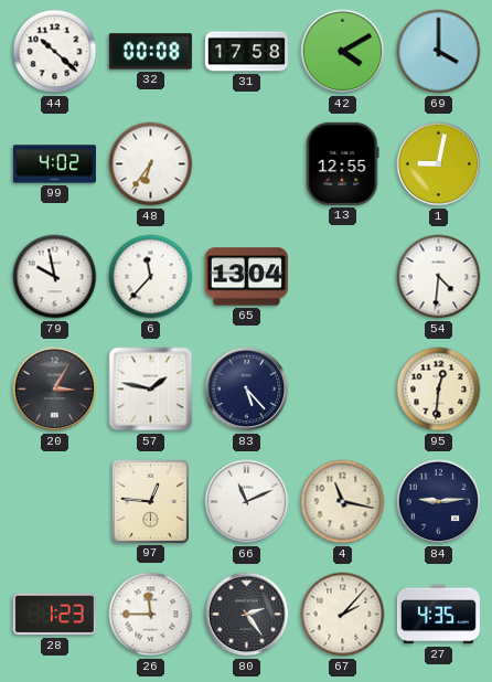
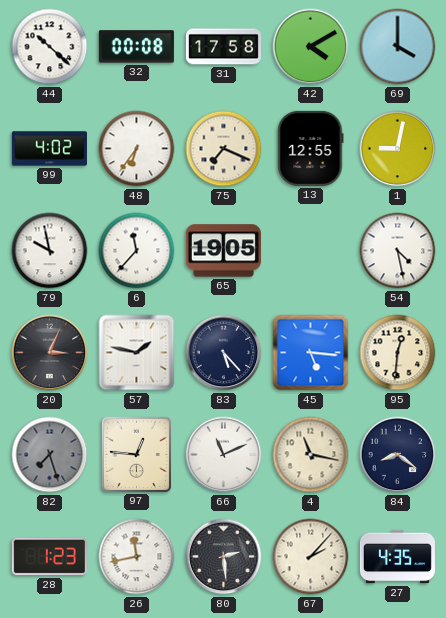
75: none -> 7:19
65: 13:04 -> 19:05
54: 4:31 -> 4:28
20: 3:05 -> 3:04
45: none -> 5:16
82: none -> 7:27
84: 9:14 -> 8:21
26: 11:45 -> 11:43
80: 2:24 -> 2:29
